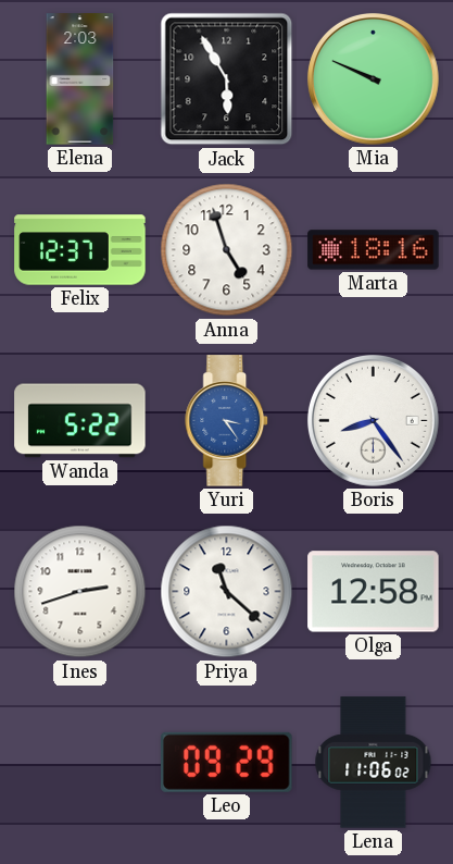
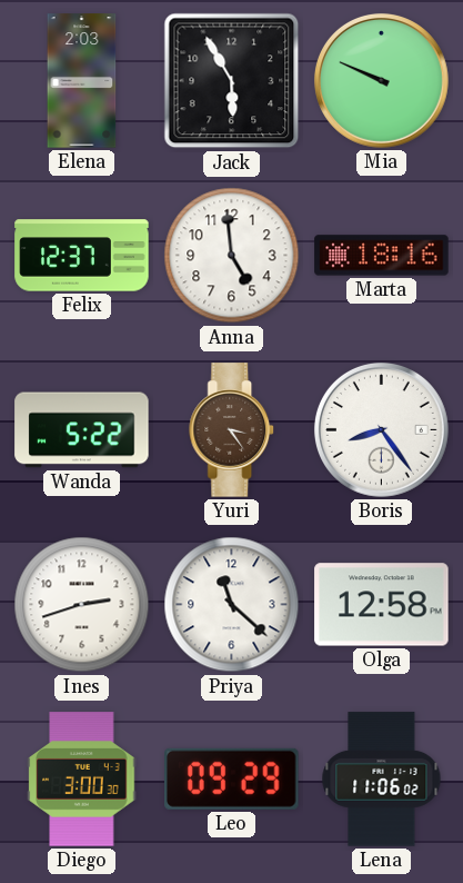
Anna: 4:57 -> 4:59
Yuri dial: blue -> brown
Diego: none -> 3:00
